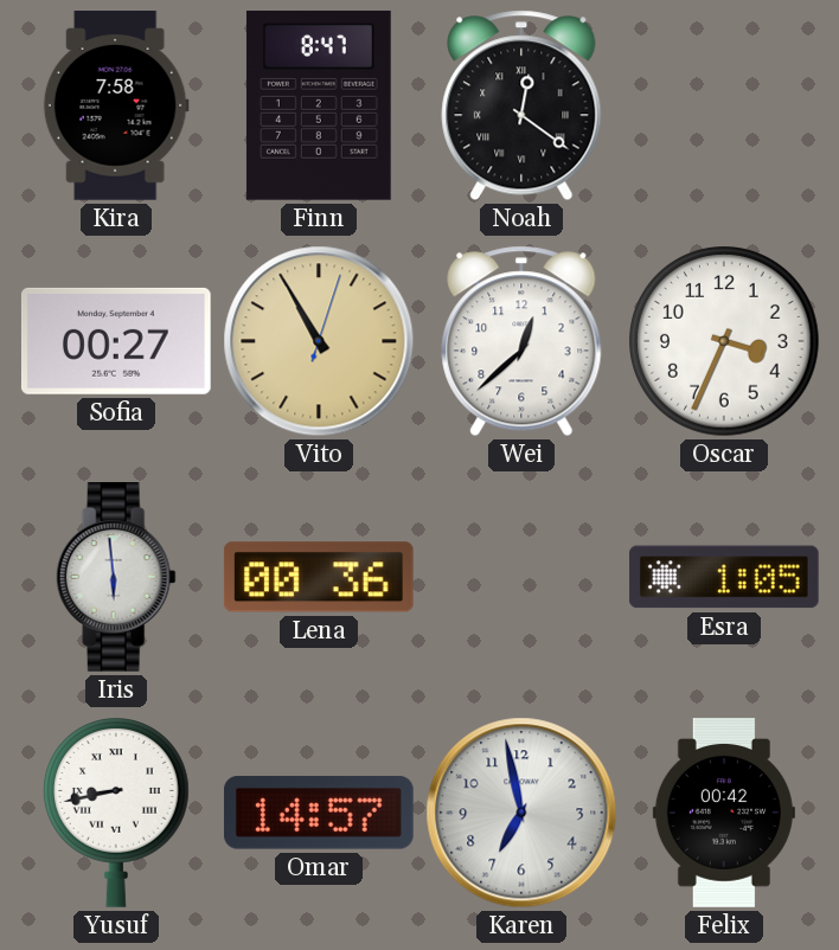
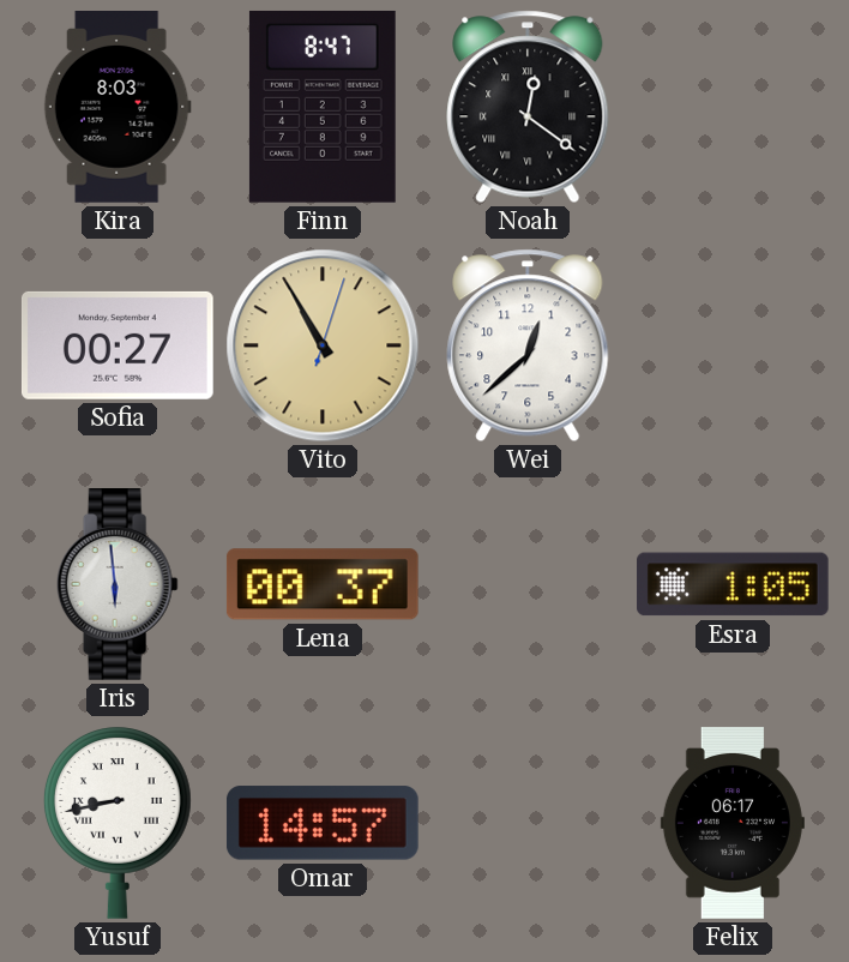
Kira: 7:58 -> 8:03
Oscar: 3:34 -> none
Lena: 00:36 -> 00:37
Karen: 6:58 -> none
Felix: 00:42 -> 06:17
